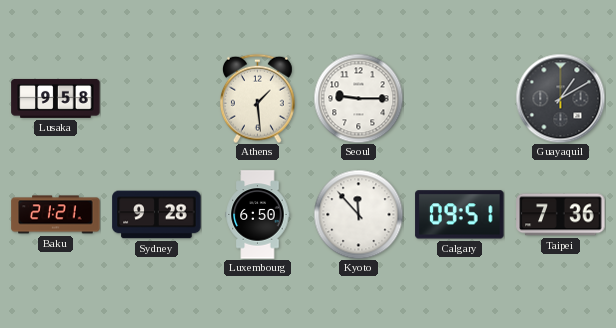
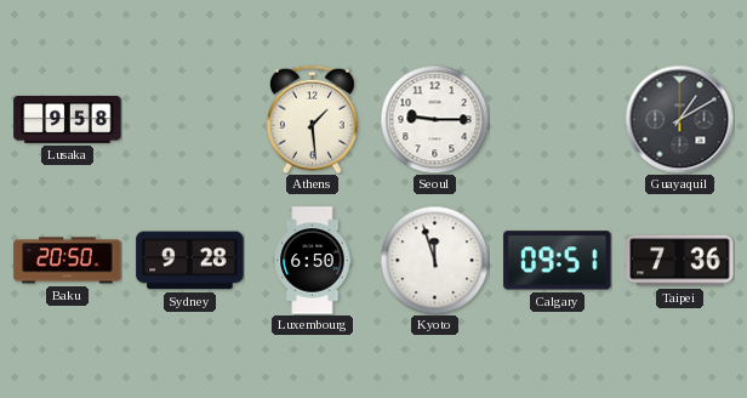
Baku: 21:21 -> 20:50
Kyoto: 11:53 -> 11:57
